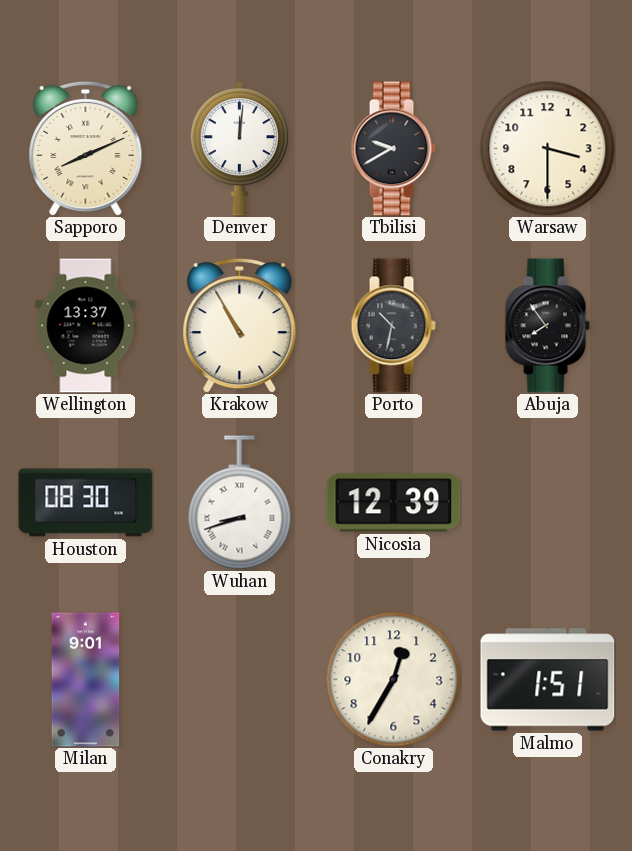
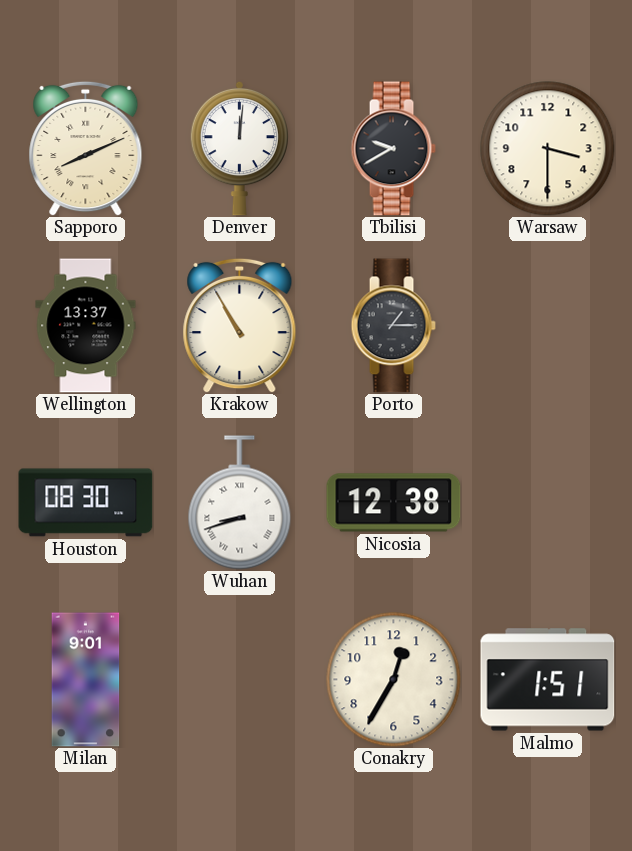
Porto: 10:32 -> 1:15
Abuja: 7:54 -> none
Nicosia: 12:39 -> 12:38
